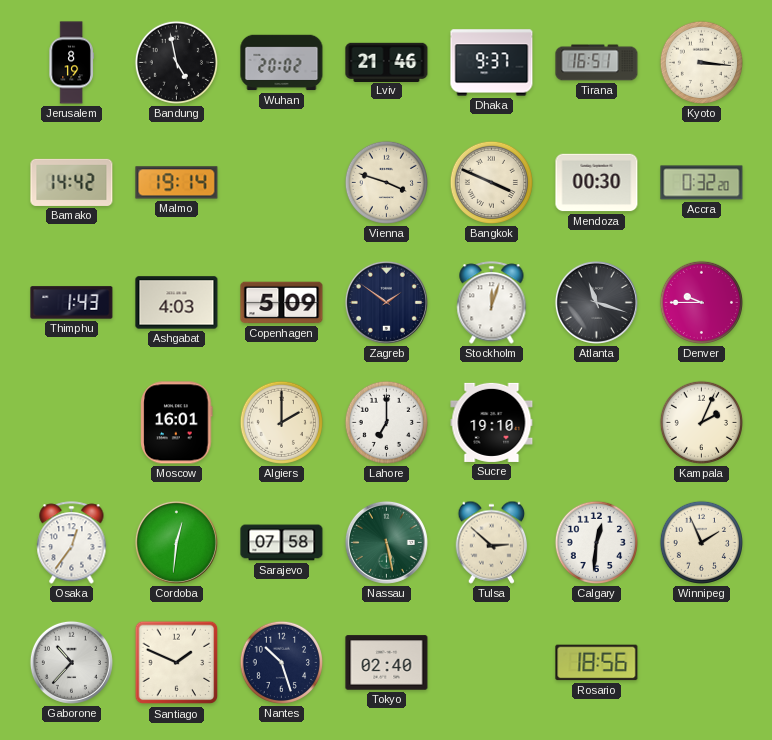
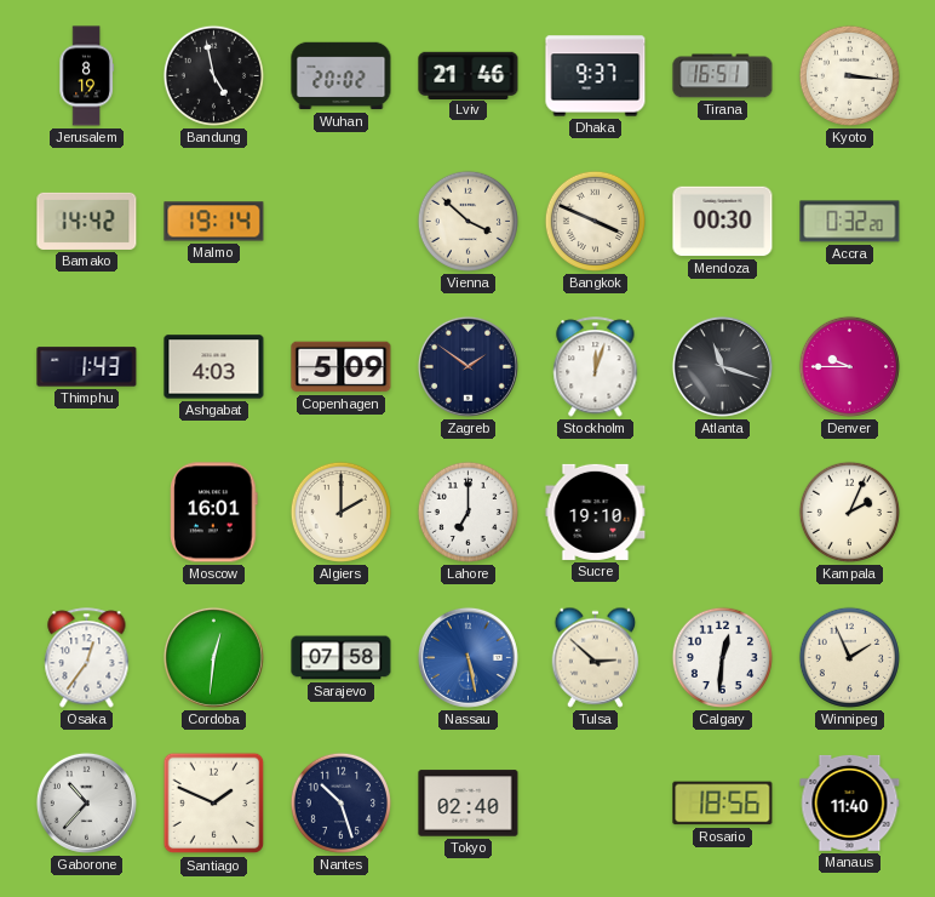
Vienna: 3:48 -> 3:52
Nassau dial: green -> blue
Manaus: none -> 11:40
